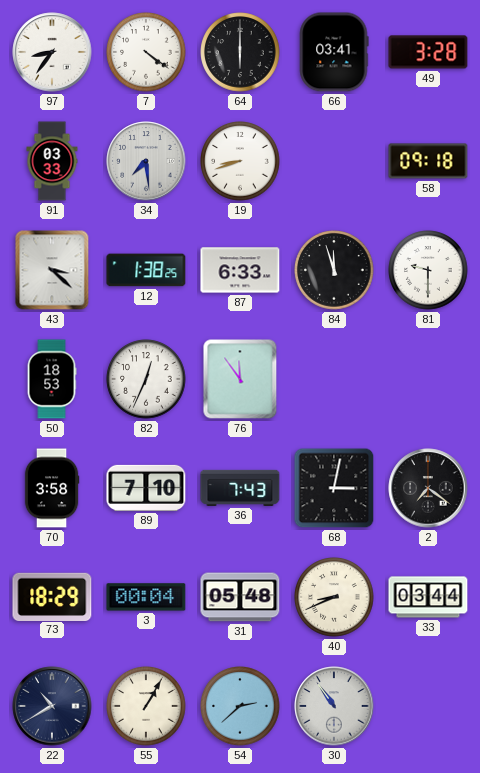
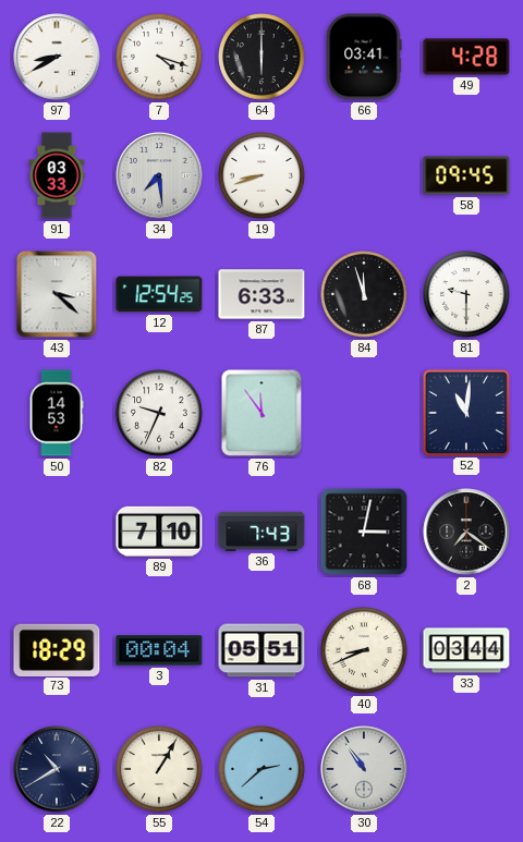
97: 8:36 -> 8:40
7: 4:21 -> 4:18
49: 3:28 -> 4:28
58: 09:18 -> 09:45
12: 1:38 -> 12:54
50: 18:53 -> 14:53
82: 12:34 -> 9:34
52: none -> 11:01
70: 3:58 -> none
31: 05:48 -> 05:51
